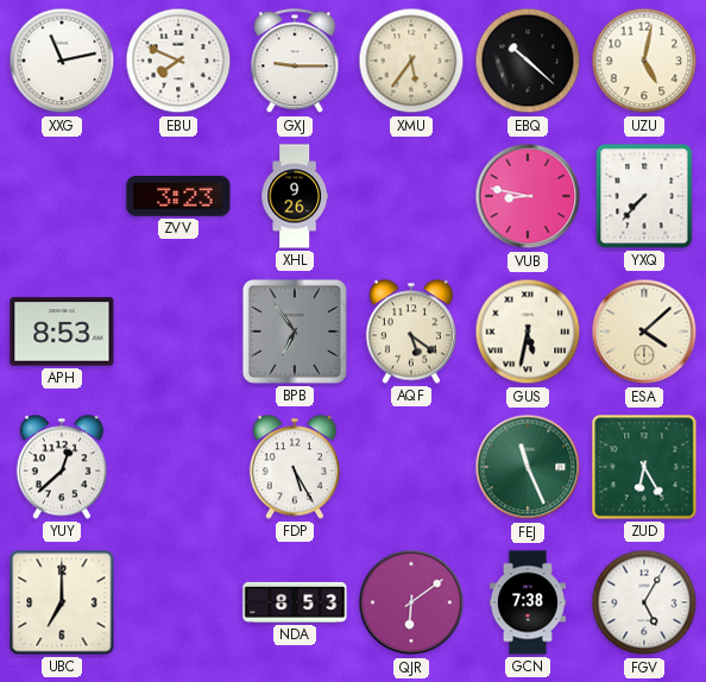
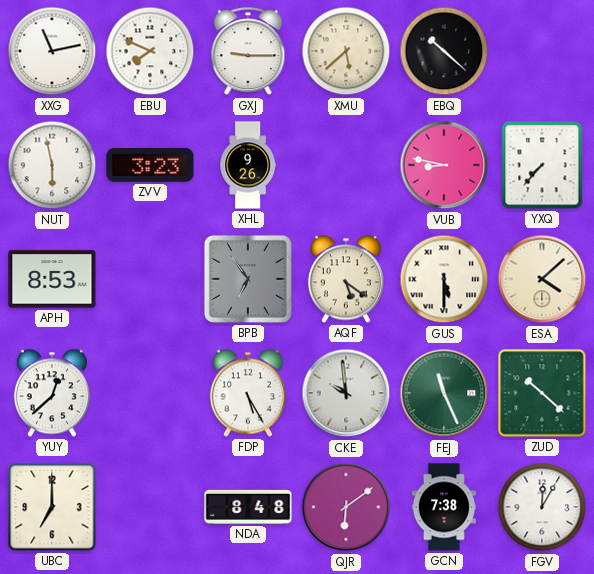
XMU: 5:36 -> 5:38
UZU: 5:02 -> none
NUT: none -> 5:58
GUS: 5:32 -> 5:30
CKE: none -> 9:59
ZUD: 6:25 -> 10:22
NDA: 8:53 -> 8:48
FGV: 5:05 -> 12:05
